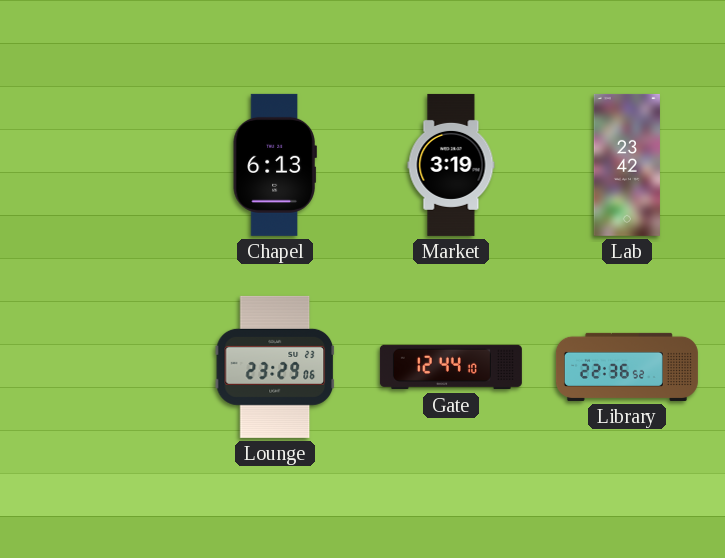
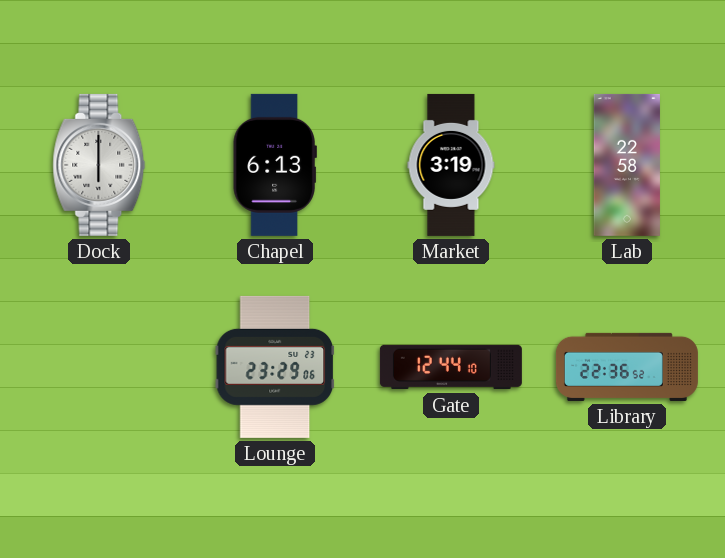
Dock: none -> 6:00
Lab: 23:42 -> 22:58
